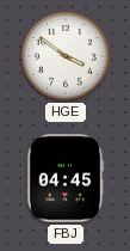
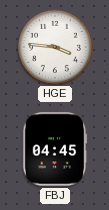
HGE: 3:51 -> 3:46
